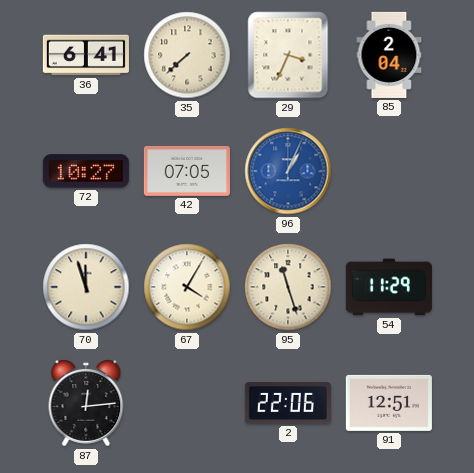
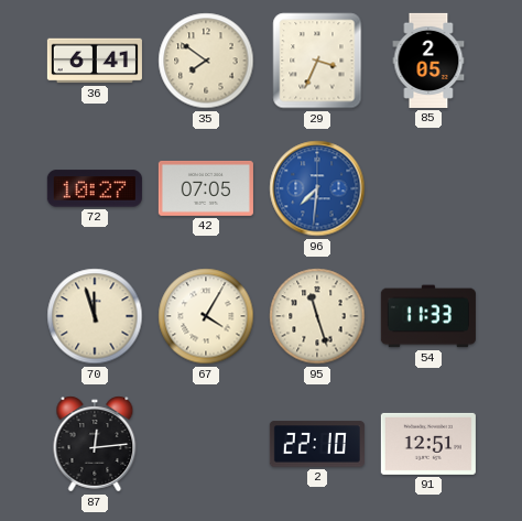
35: 7:38 -> 7:51
85: 2:04 -> 2:05
96: 1:04 -> 7:31
54: 11:29 -> 11:33
2: 22:06 -> 22:10
